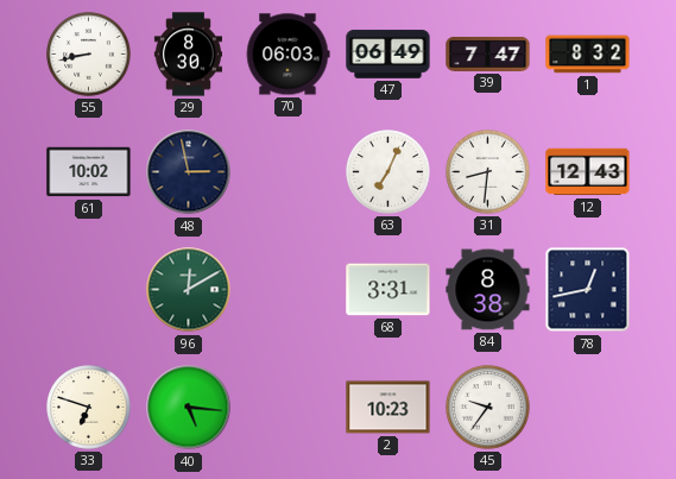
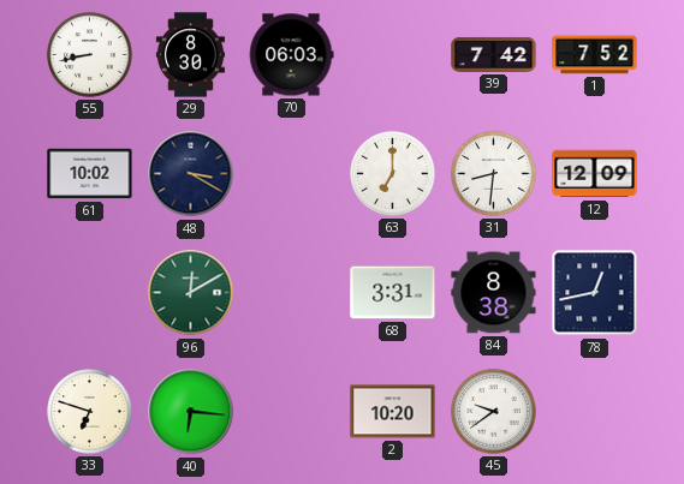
47: 06:49 -> none
39: 7:47 -> 7:42
1: 8:32 -> 7:52
48: 2:58 -> 3:20
63: 7:04 -> 7:00
12: 12:43 -> 12:09
40: 5:16 -> 6:16
2: 10:23 -> 10:20
45: 9:36 -> 9:39
